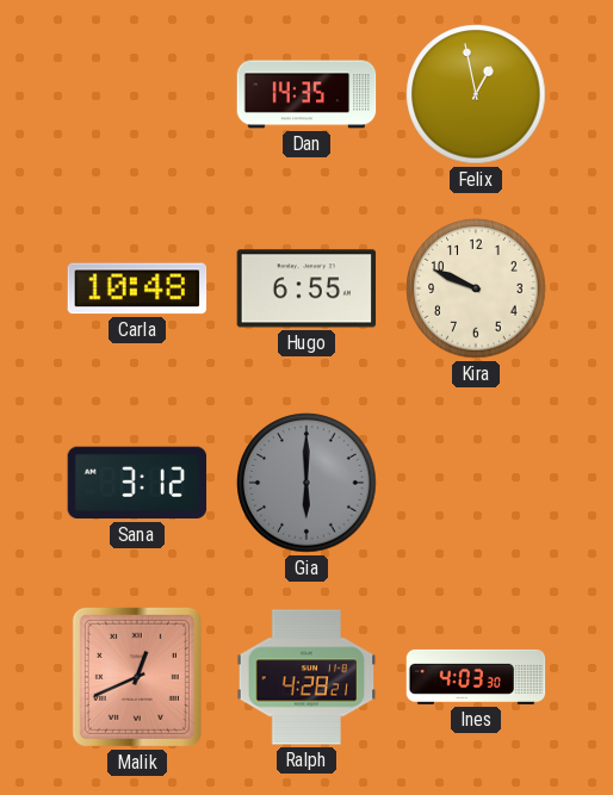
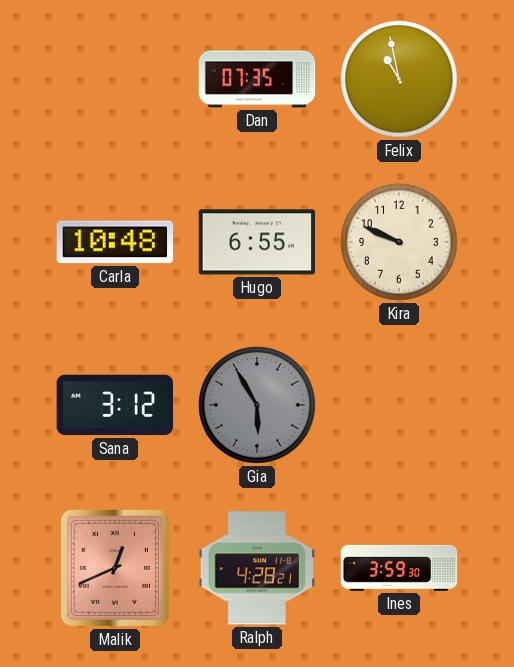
Dan: 14:35 -> 07:35
Felix: 12:58 -> 10:58
Gia: 6:00 -> 5:55
Ines: 4:03 -> 3:59
